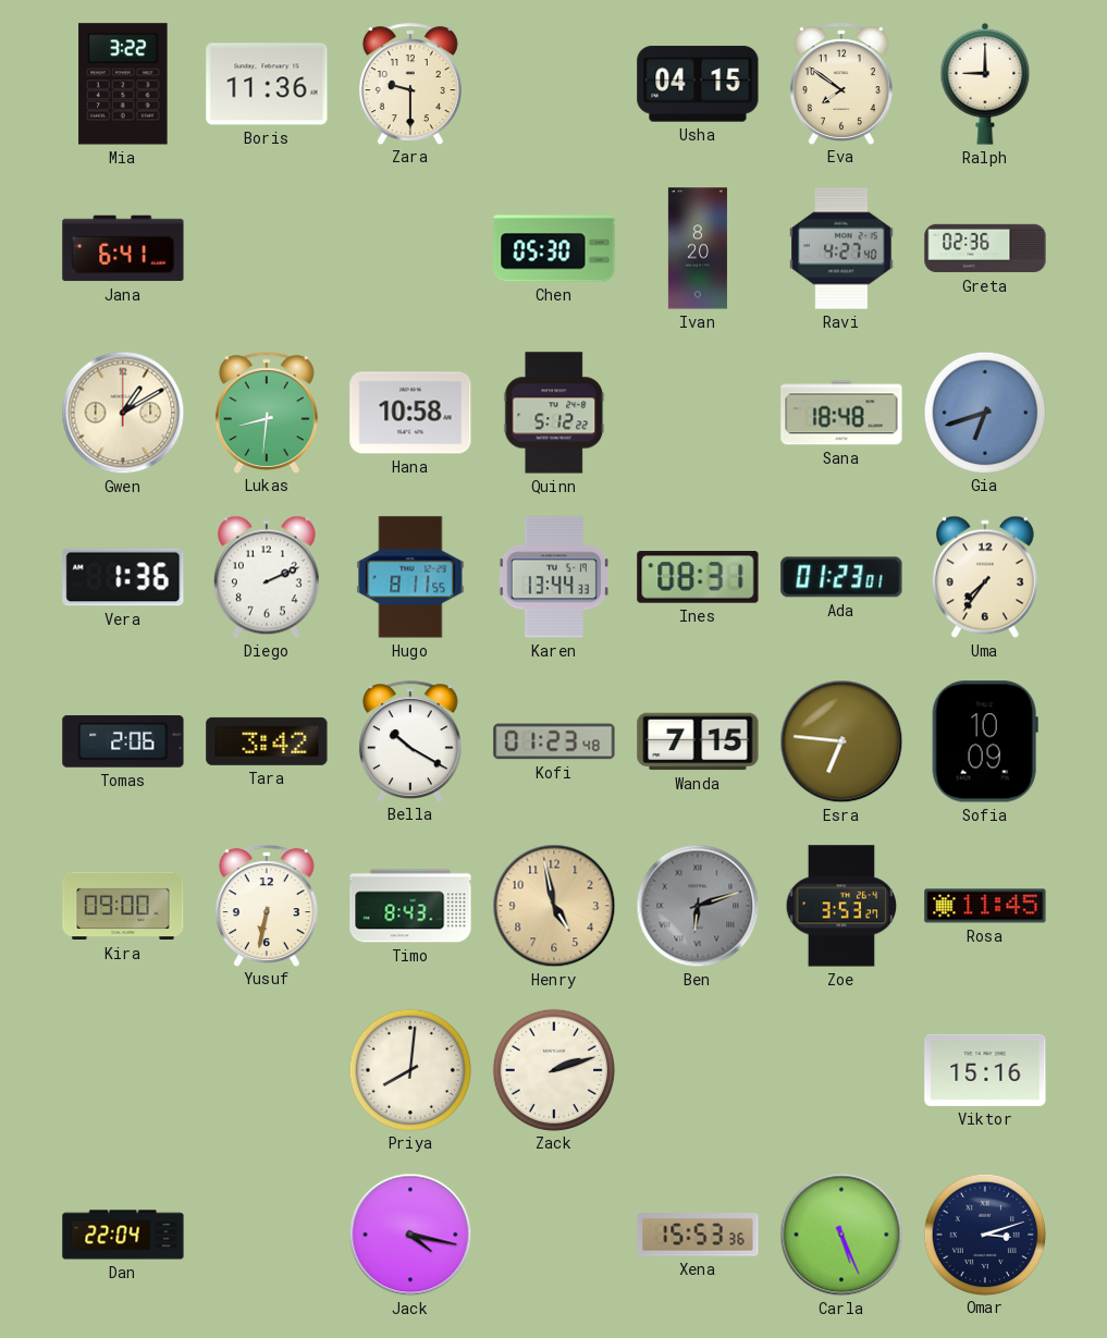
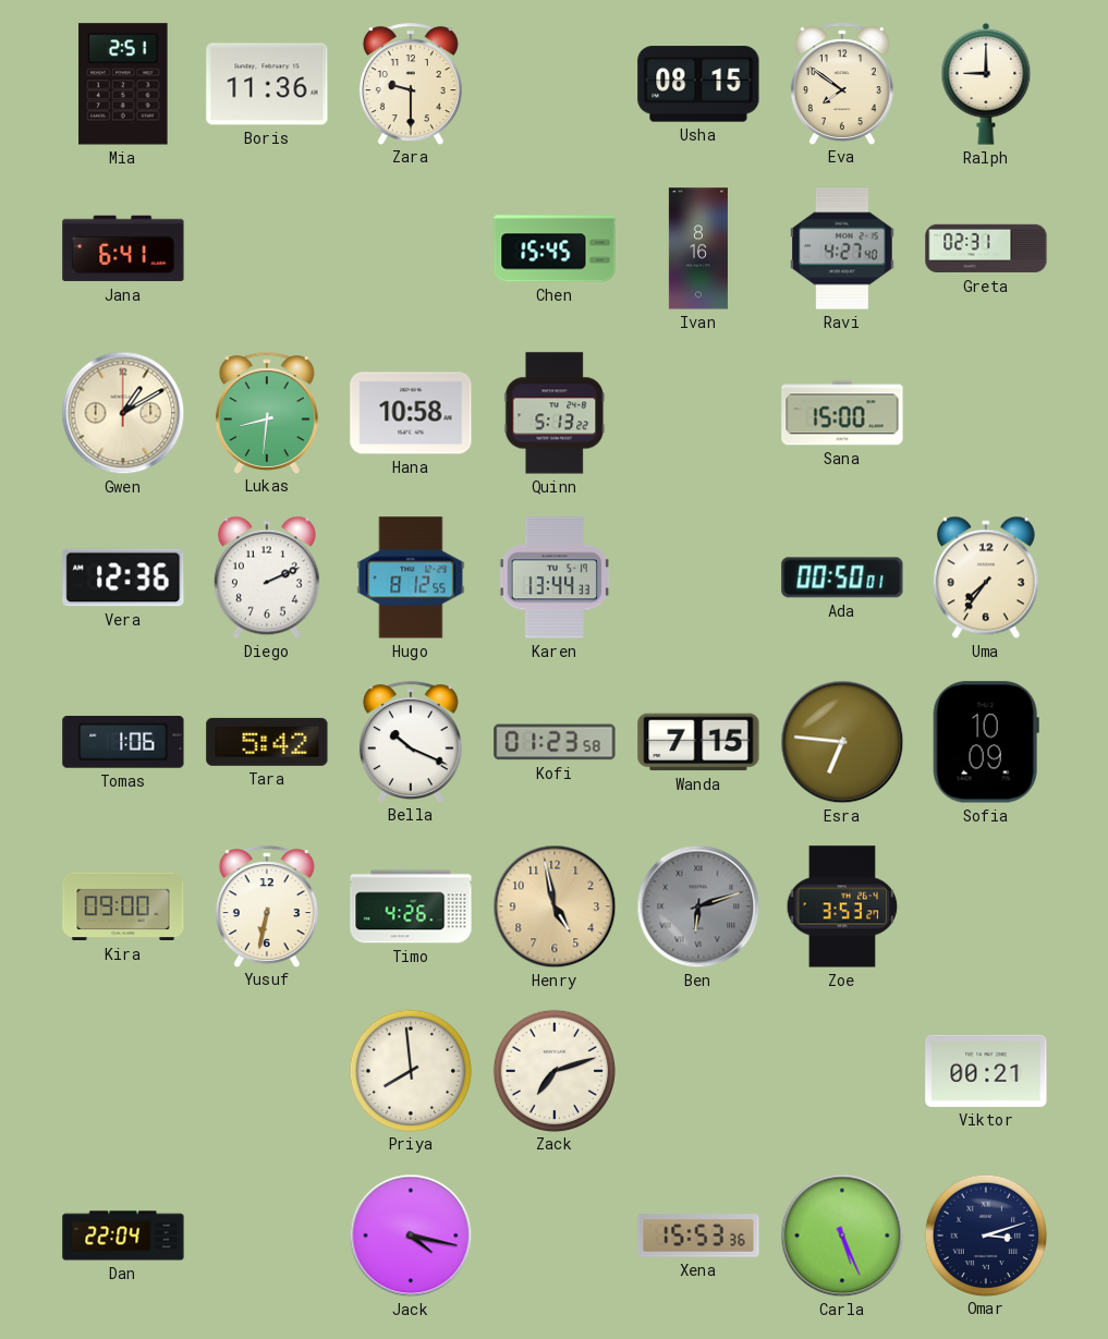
Mia: 3:22 -> 2:51
Usha: 04:15 -> 08:15
Chen: 05:30 -> 15:45
Ivan: 8:20 -> 8:16
Greta: 02:36 -> 02:31
Quinn: 5:12 -> 5:13
Sana: 18:48 -> 15:00
Gia: 6:42 -> none
Vera: 1:36 -> 12:36
Hugo: 8:11 -> 8:12
Ines: 08:31 -> none
Ada: 01:23 -> 00:50
Tomas: 2:06 -> 1:06
Tara: 3:42 -> 5:42
Bella: 10:20 -> 10:19
Kofi: 01:23:48 -> 01:23:58
Timo: 8:43 -> 4:26
Rosa: 11:45 -> none
Priya: 8:01 -> 7:59
Zack: 2:12 -> 7:12
Viktor: 15:16 -> 00:21
